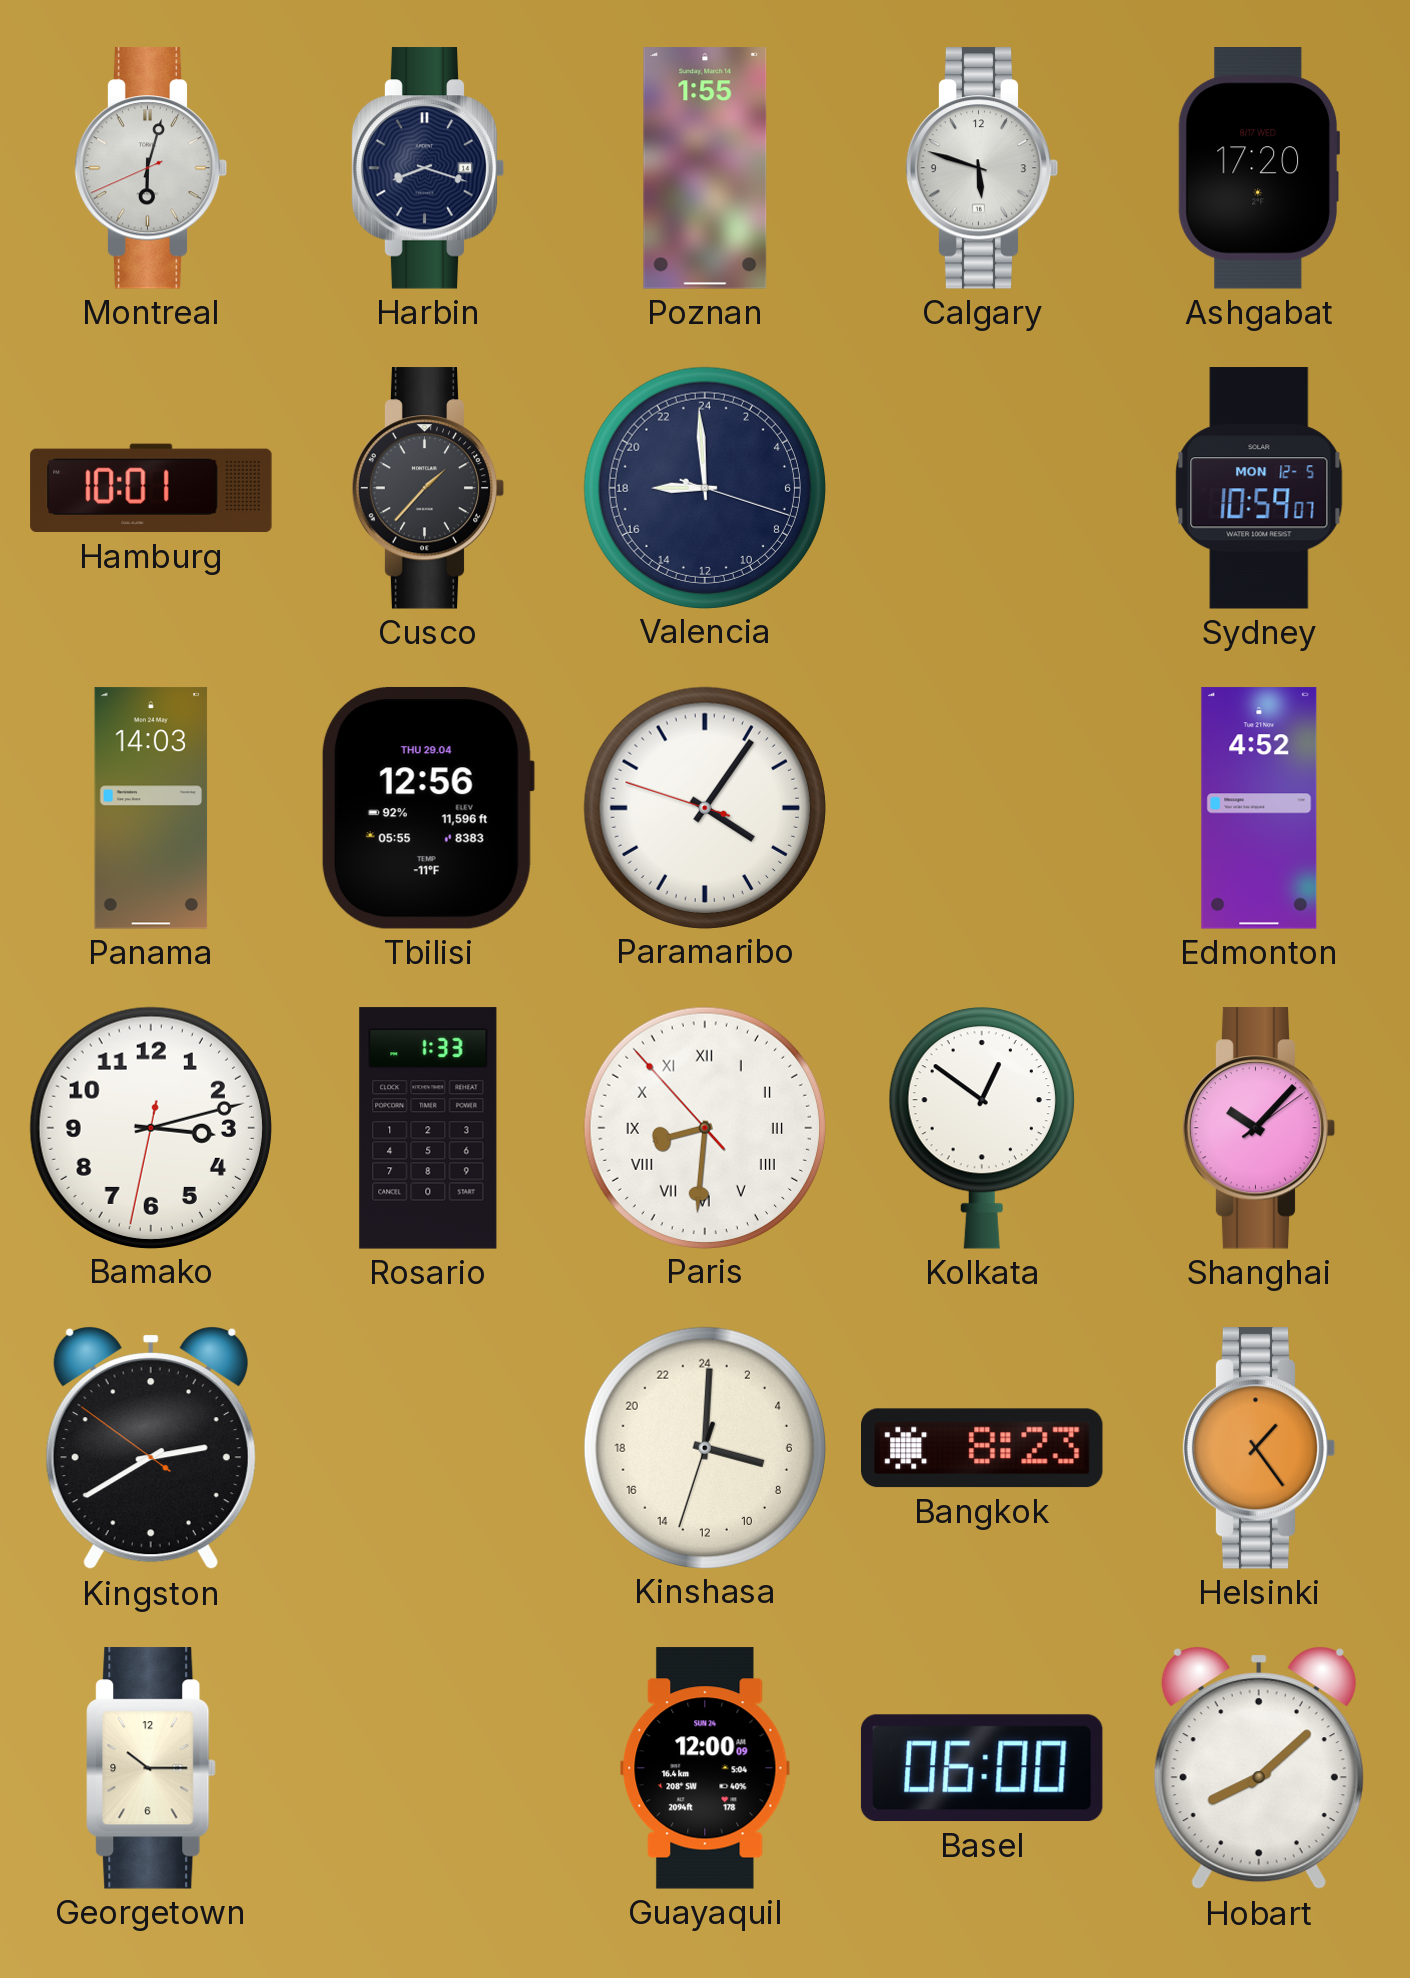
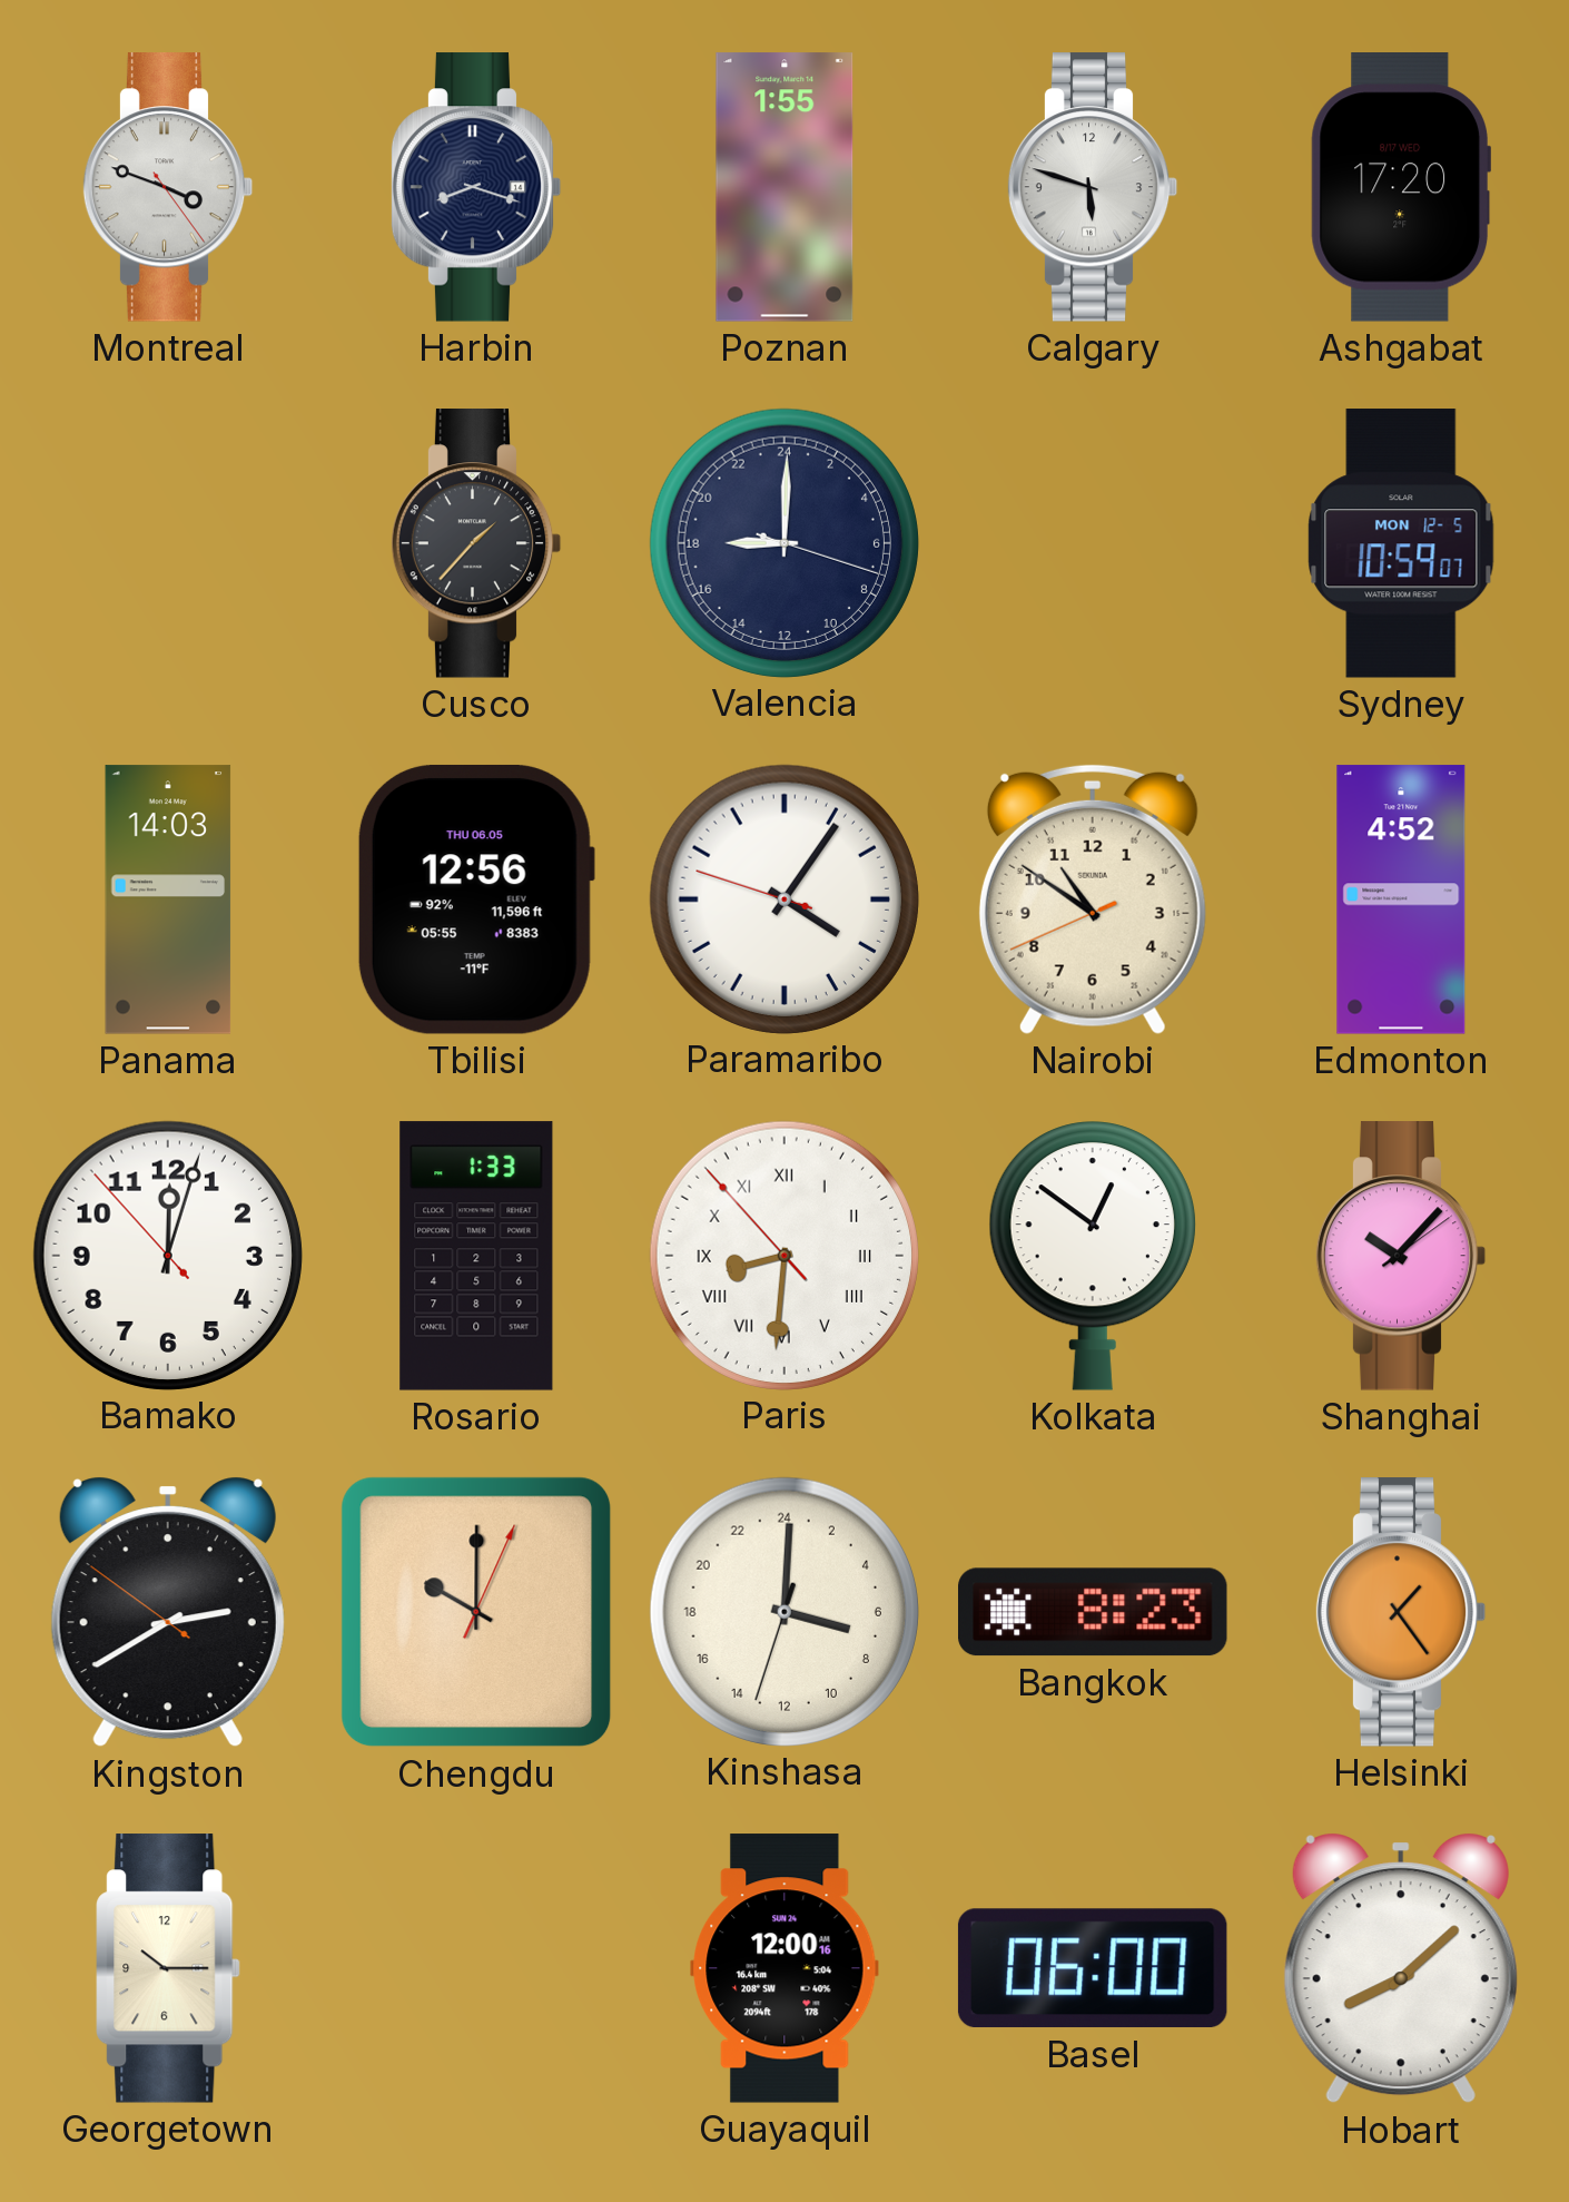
Montreal: 6:02 -> 3:48
Hamburg: 10:01 -> none
Valencia: 17:59 -> 18:00
Tbilisi date: THU 29.04 -> THU 06.05
Nairobi: none -> 10:50
Bamako: 3:12 -> 12:02
Chengdu: none -> 10:00
Guayaquil: 12:00:09 -> 12:00:16
